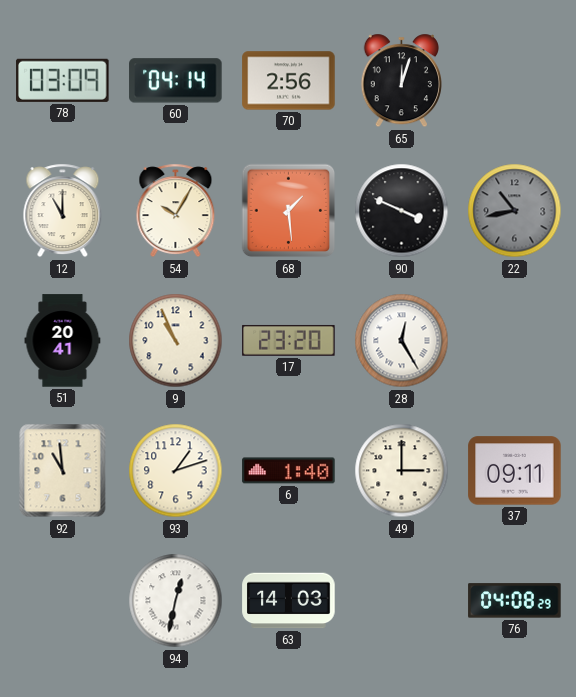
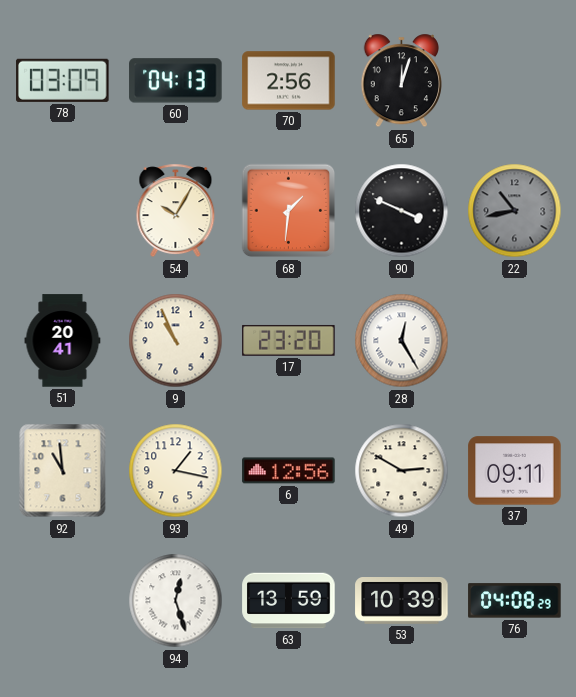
60: 04:14 -> 04:13
12: 11:00 -> none
68: 1:29 -> 1:31
93: 1:12 -> 1:17
6: 1:40 -> 12:56
49: 3:00 -> 2:50
94: 12:32 -> 12:27
63: 14:03 -> 13:59
53: none -> 10:39
